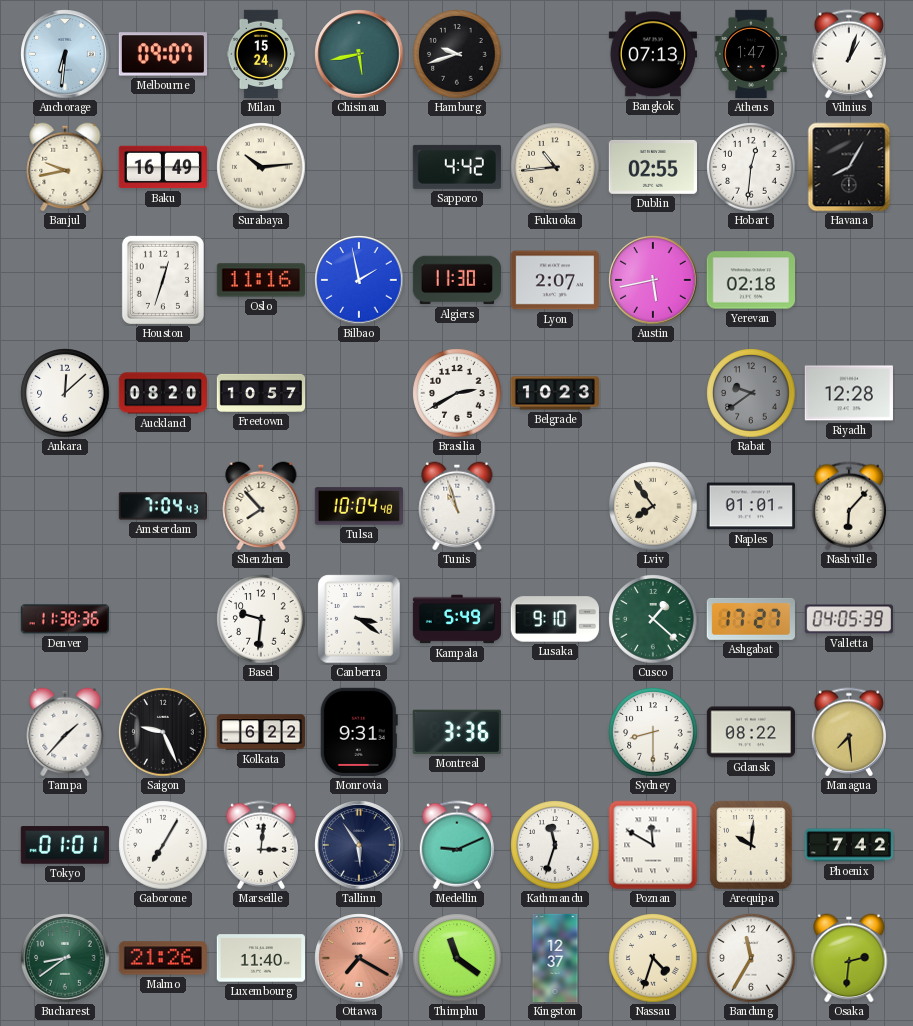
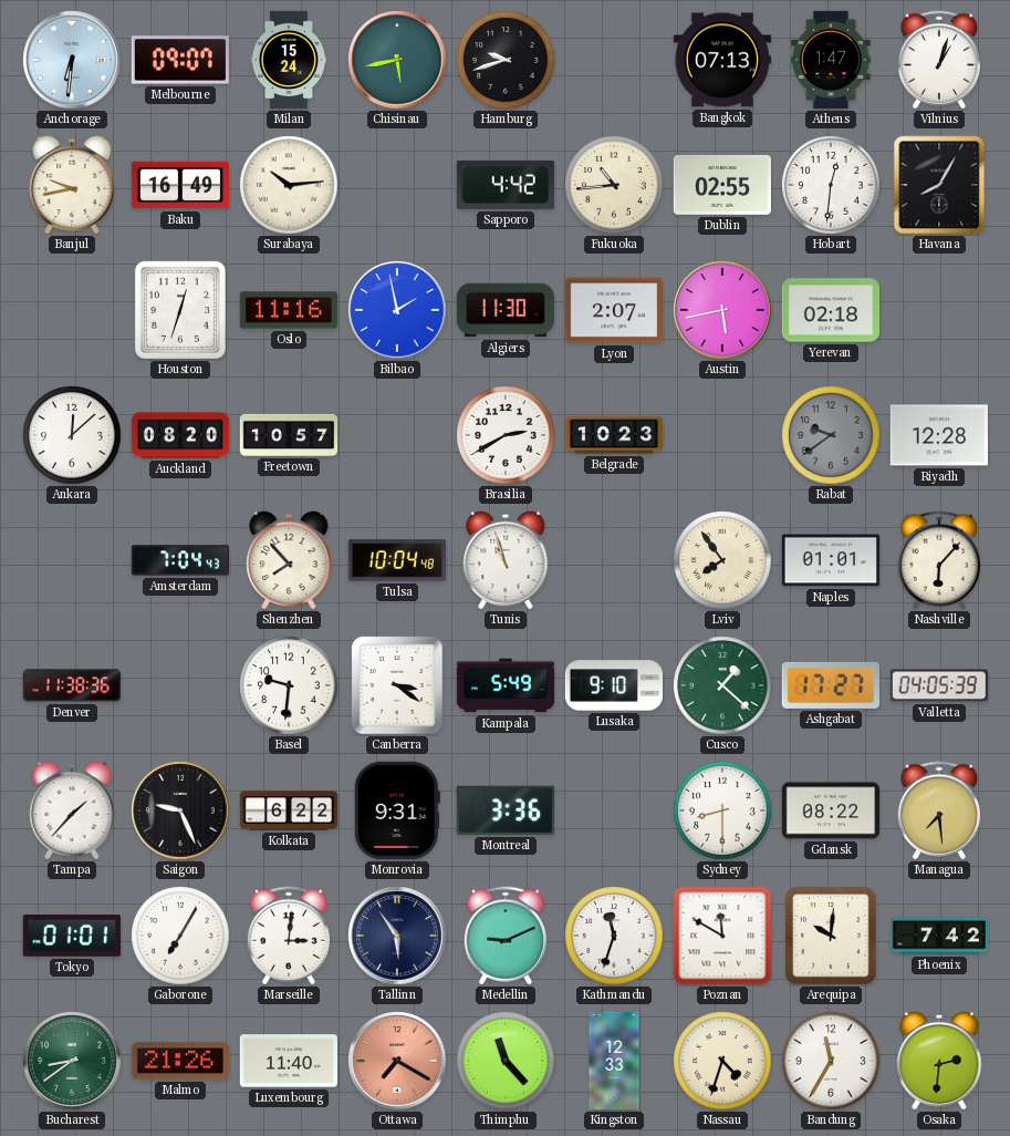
Thimphu: 11:21 -> 11:23
Kingston: 12:37 -> 12:33
